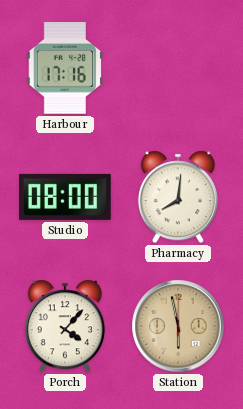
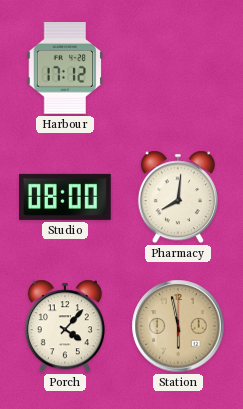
Harbour: 17:16 -> 17:12
